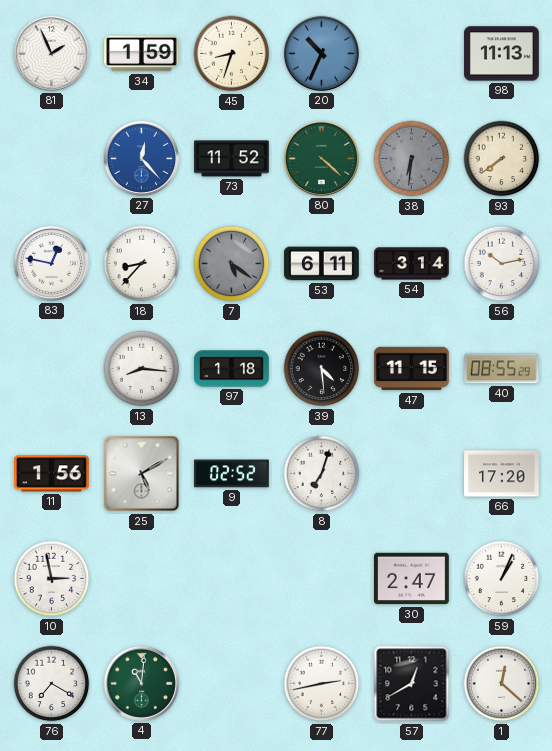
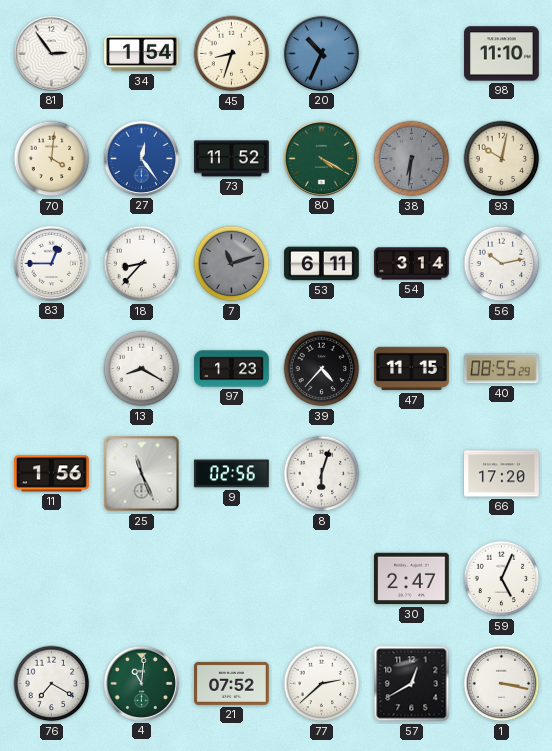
81: 1:56 -> 2:54
34: 1:59 -> 1:54
98: 11:13 -> 11:10
70: none -> 4:01
27: 12:23 -> 12:24
80: 4:22 -> 4:20
93: 7:39 -> 10:02
83: 12:47 -> 12:45
7: 5:21 -> 11:12
13: 8:16 -> 8:20
97: 1:18 -> 1:23
39: 4:29 -> 4:37
25: 5:10 -> 11:26
9: 02:52 -> 02:56
8: 7:03 -> 6:03
10: 2:58 -> none
59: 1:04 -> 5:04
21: none -> 07:52
77: 2:43 -> 2:38
1: 12:22 -> 3:17
